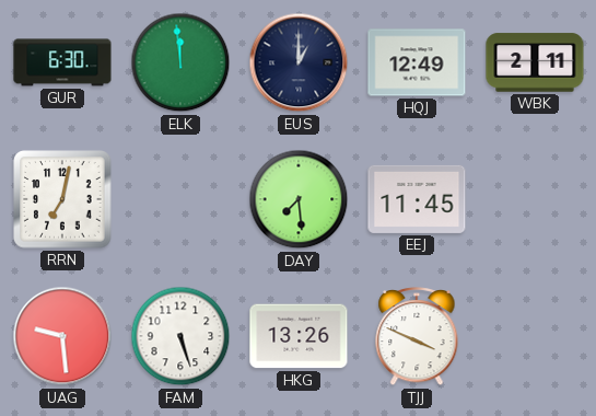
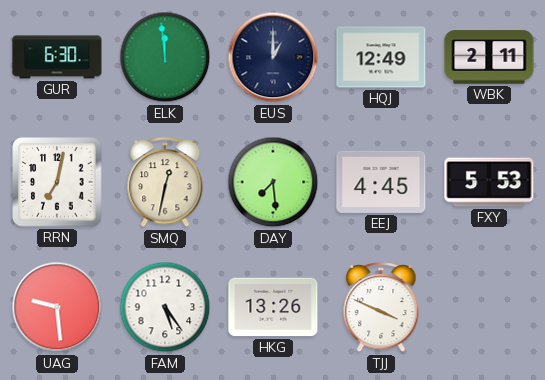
SMQ: none -> 12:32
EEJ: 11:45 -> 4:45
FXY: none -> 5:53
FAM: 5:27 -> 5:24
